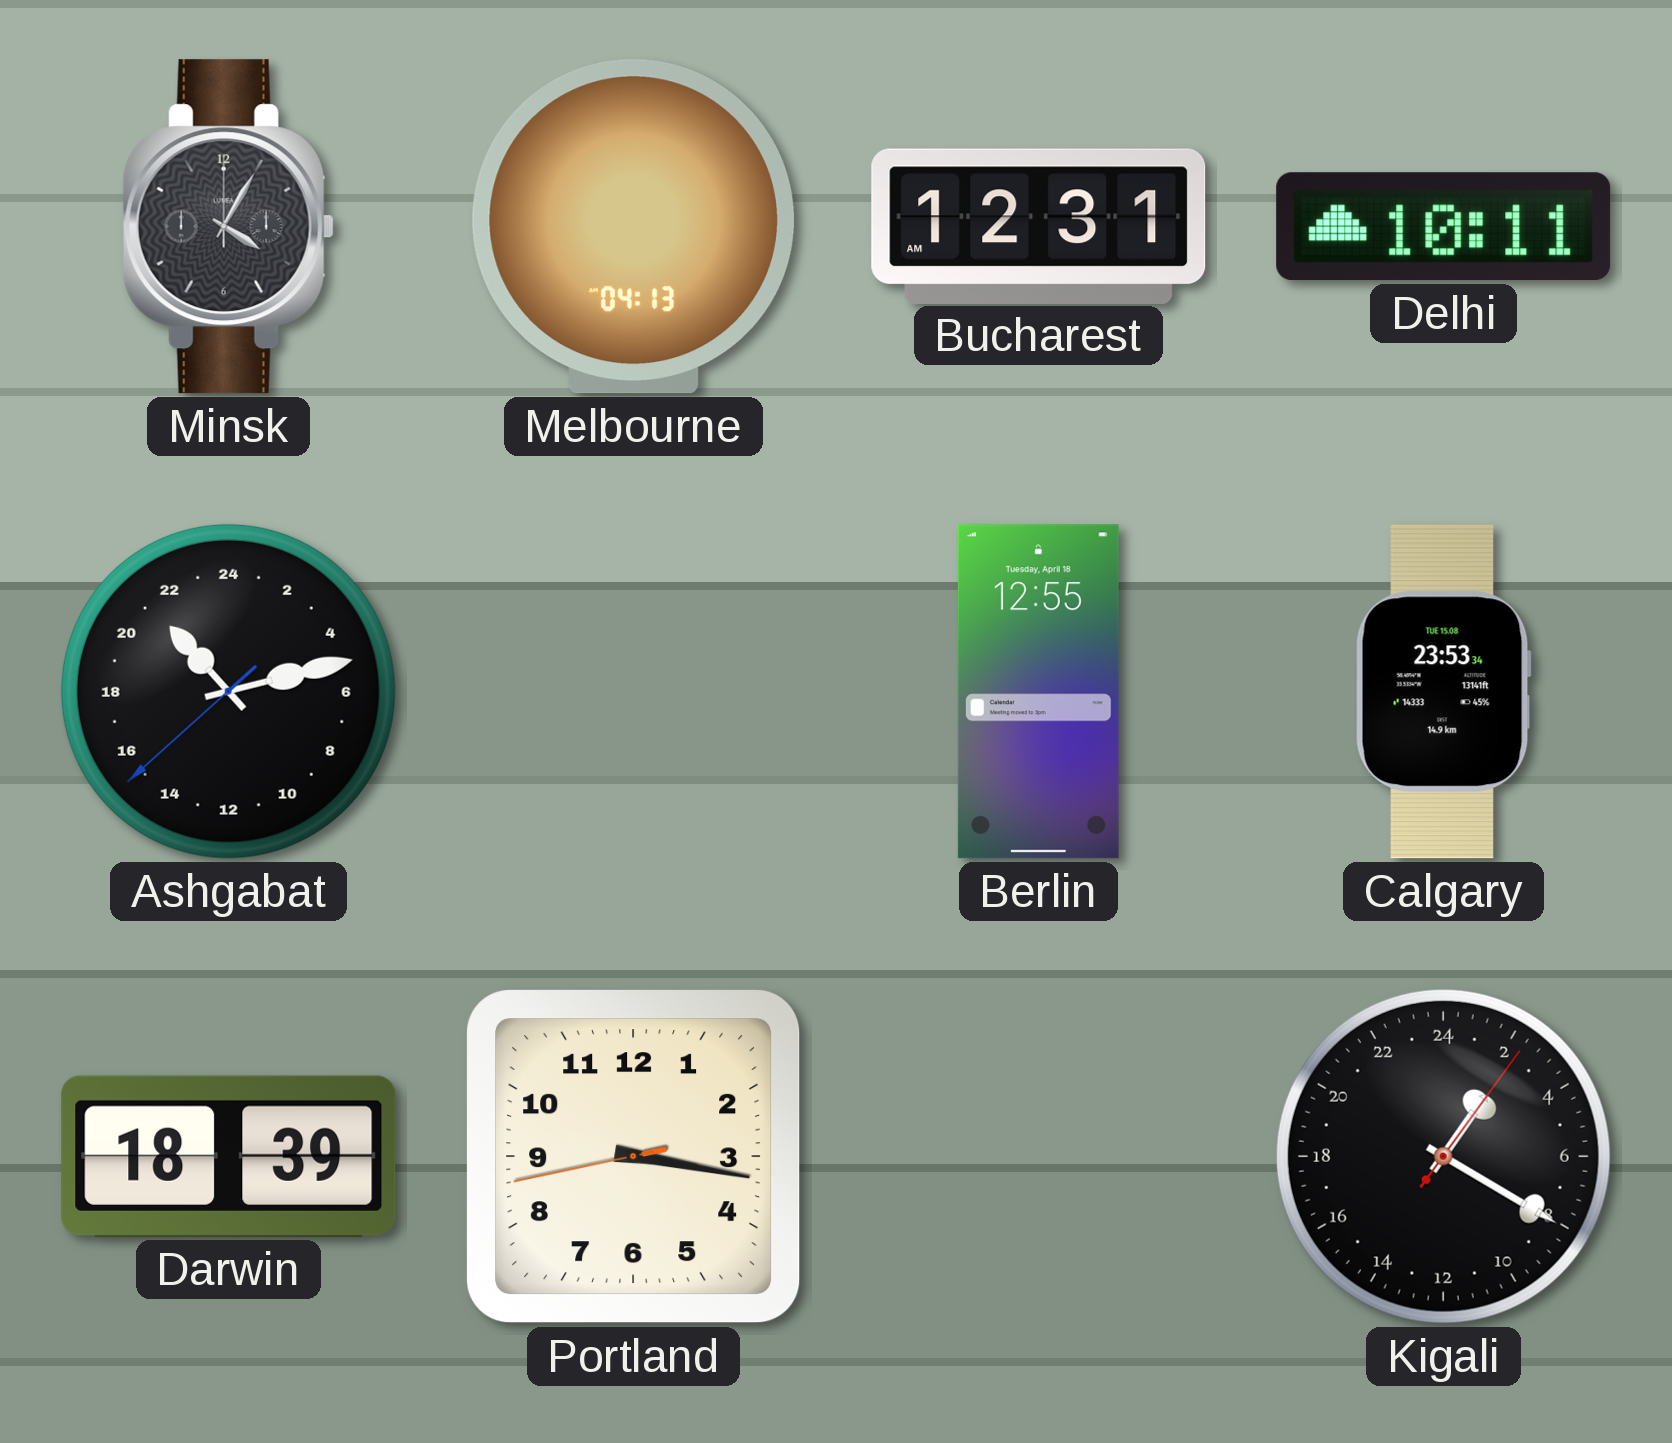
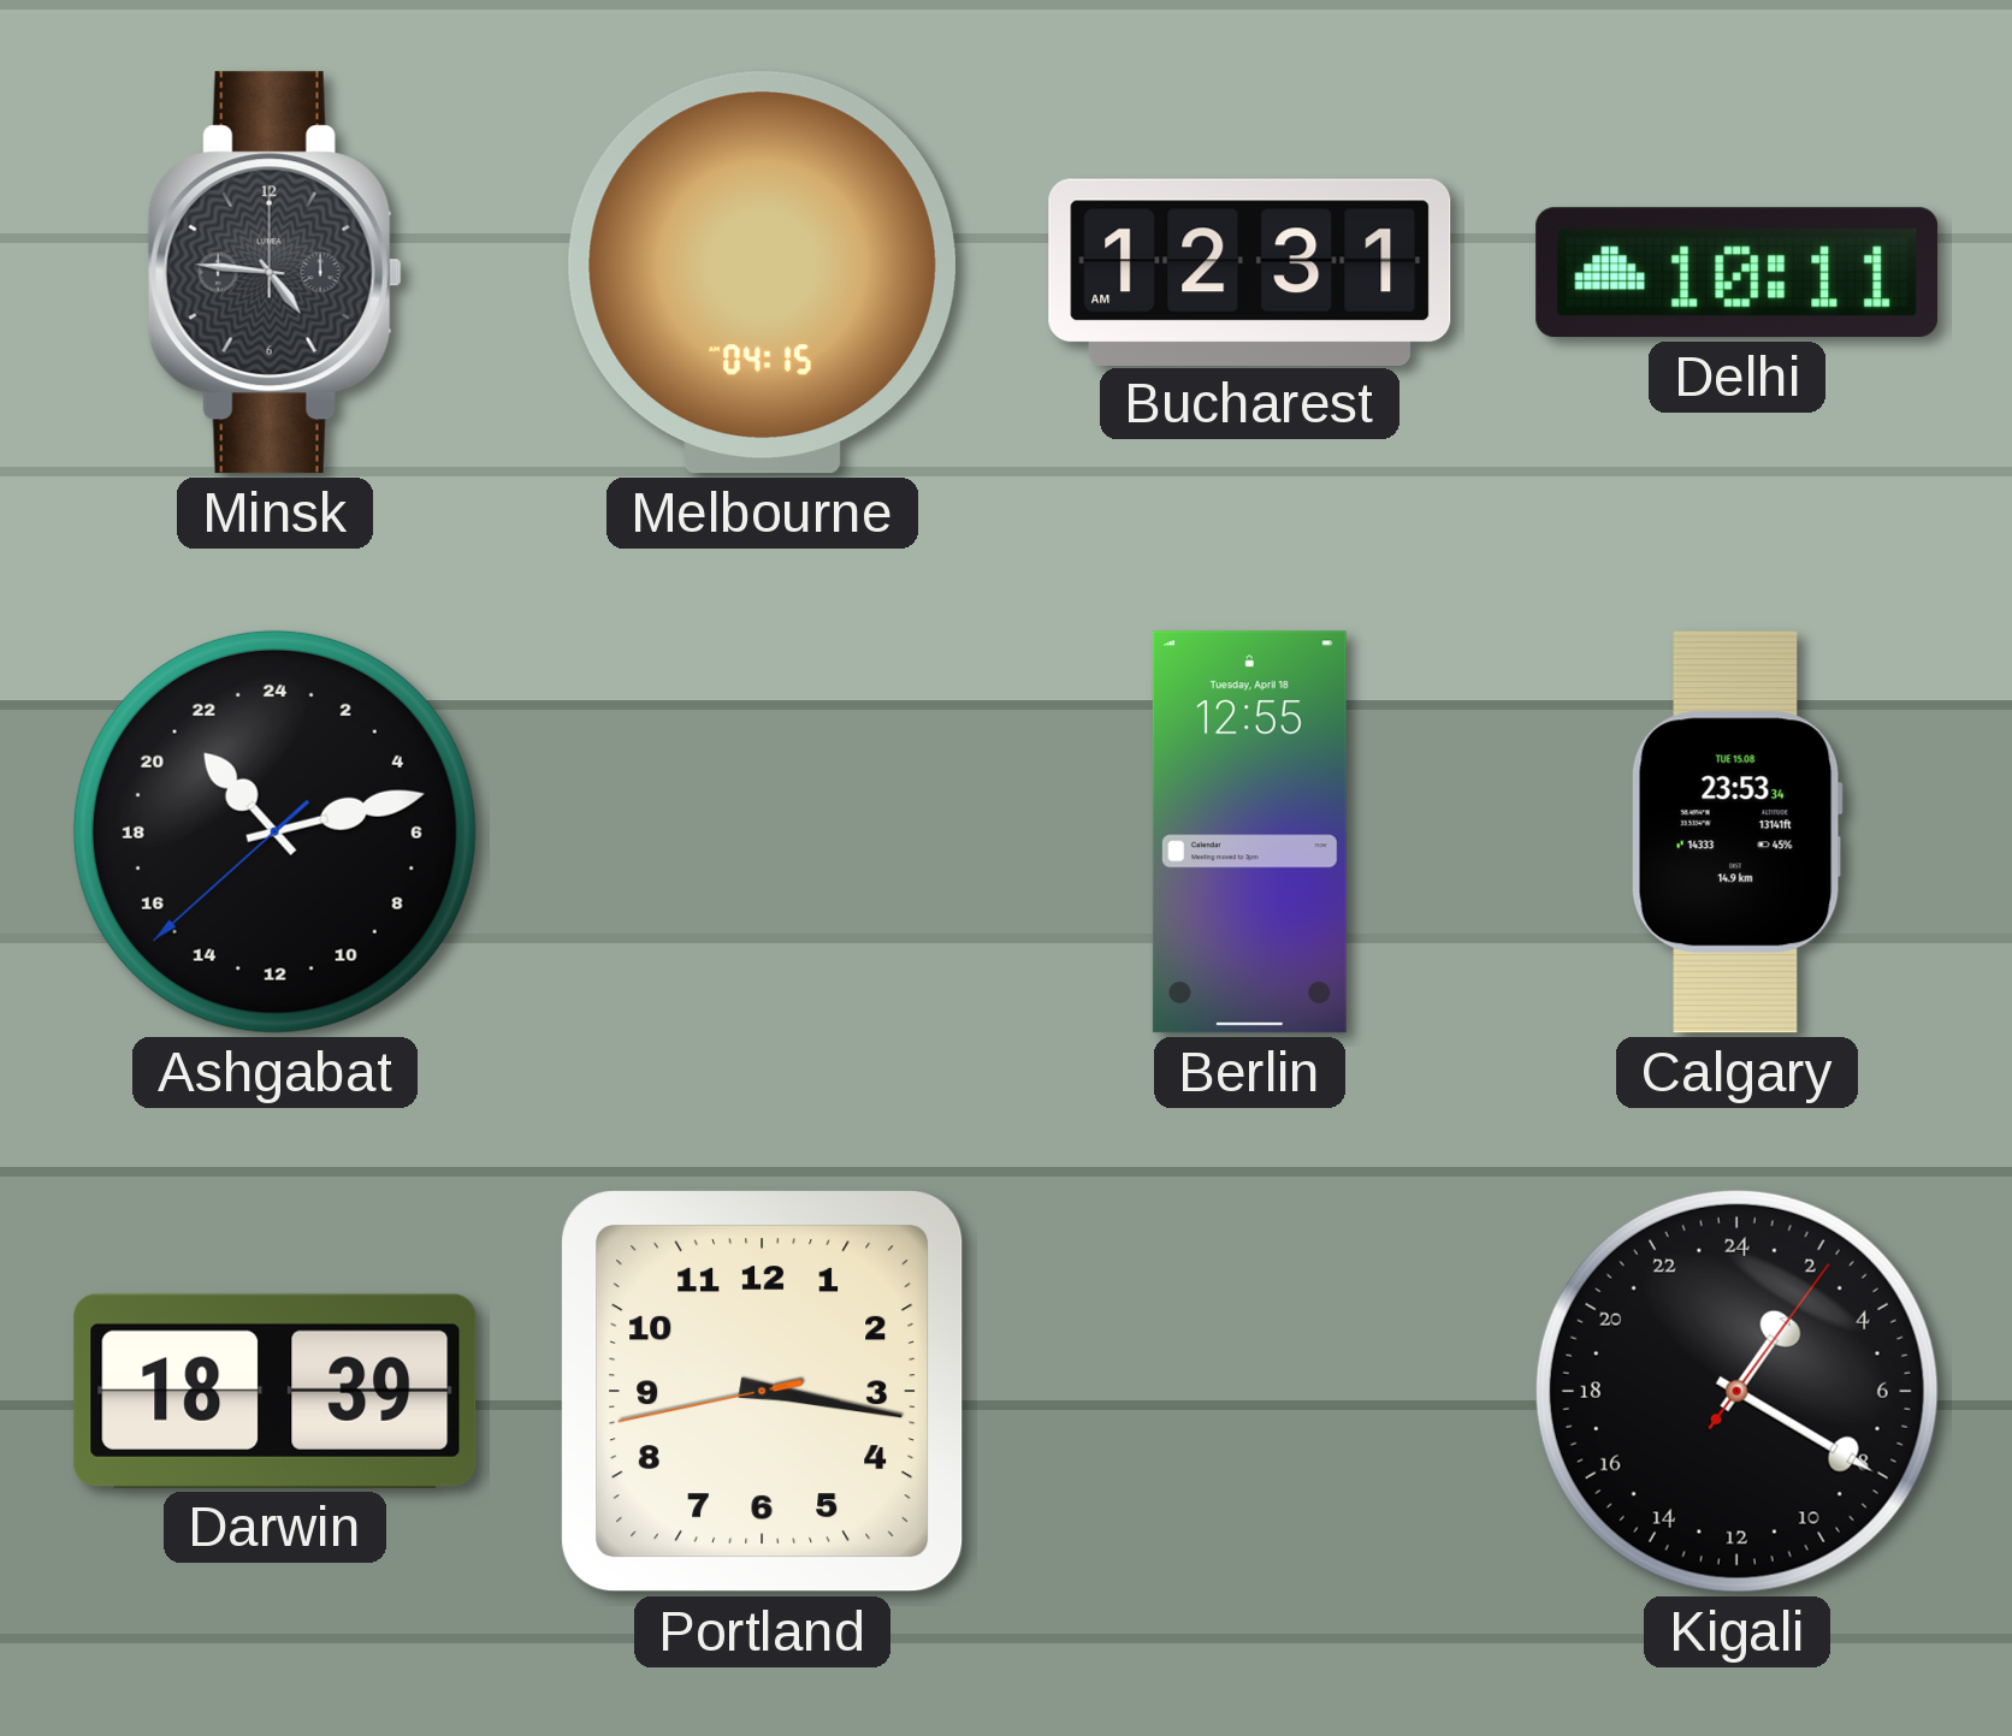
Minsk: 4:05 -> 4:46
Melbourne: 04:13 -> 04:15
